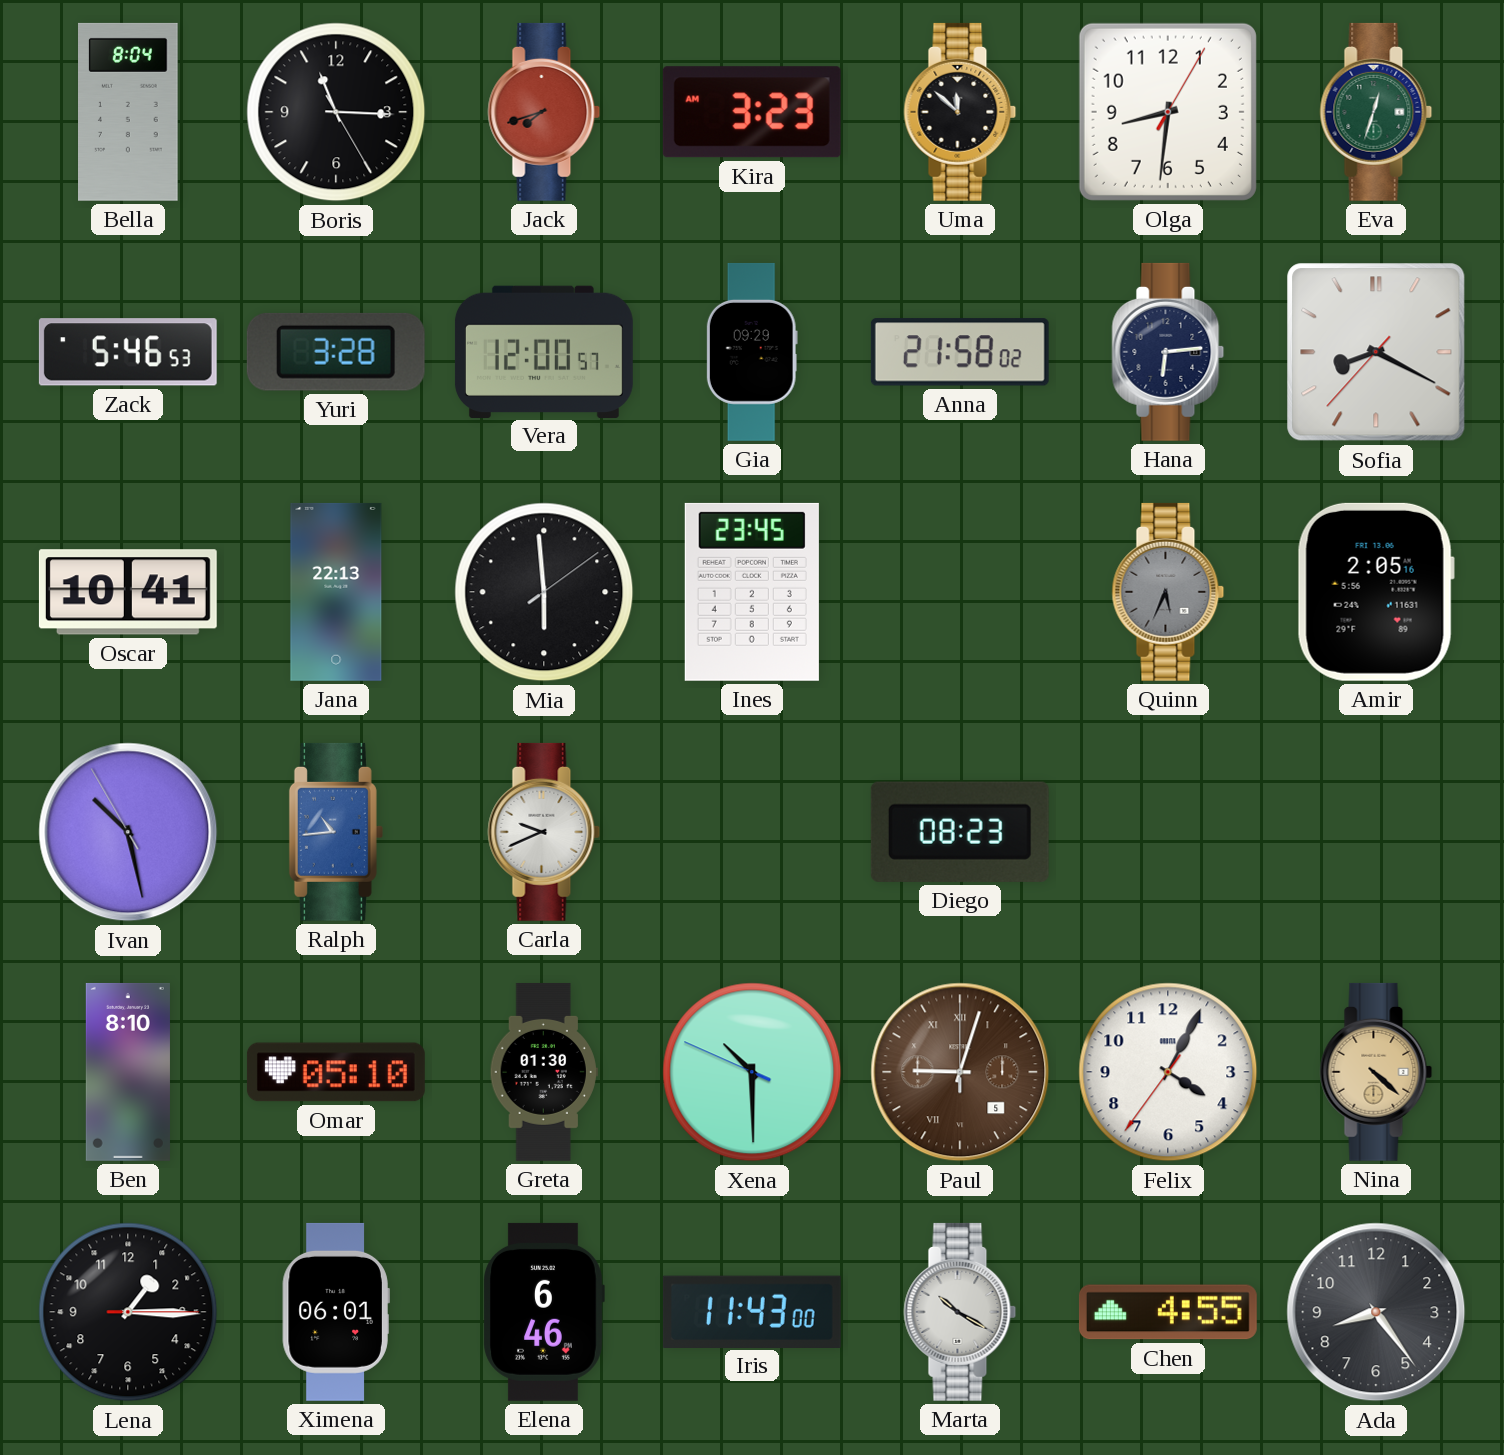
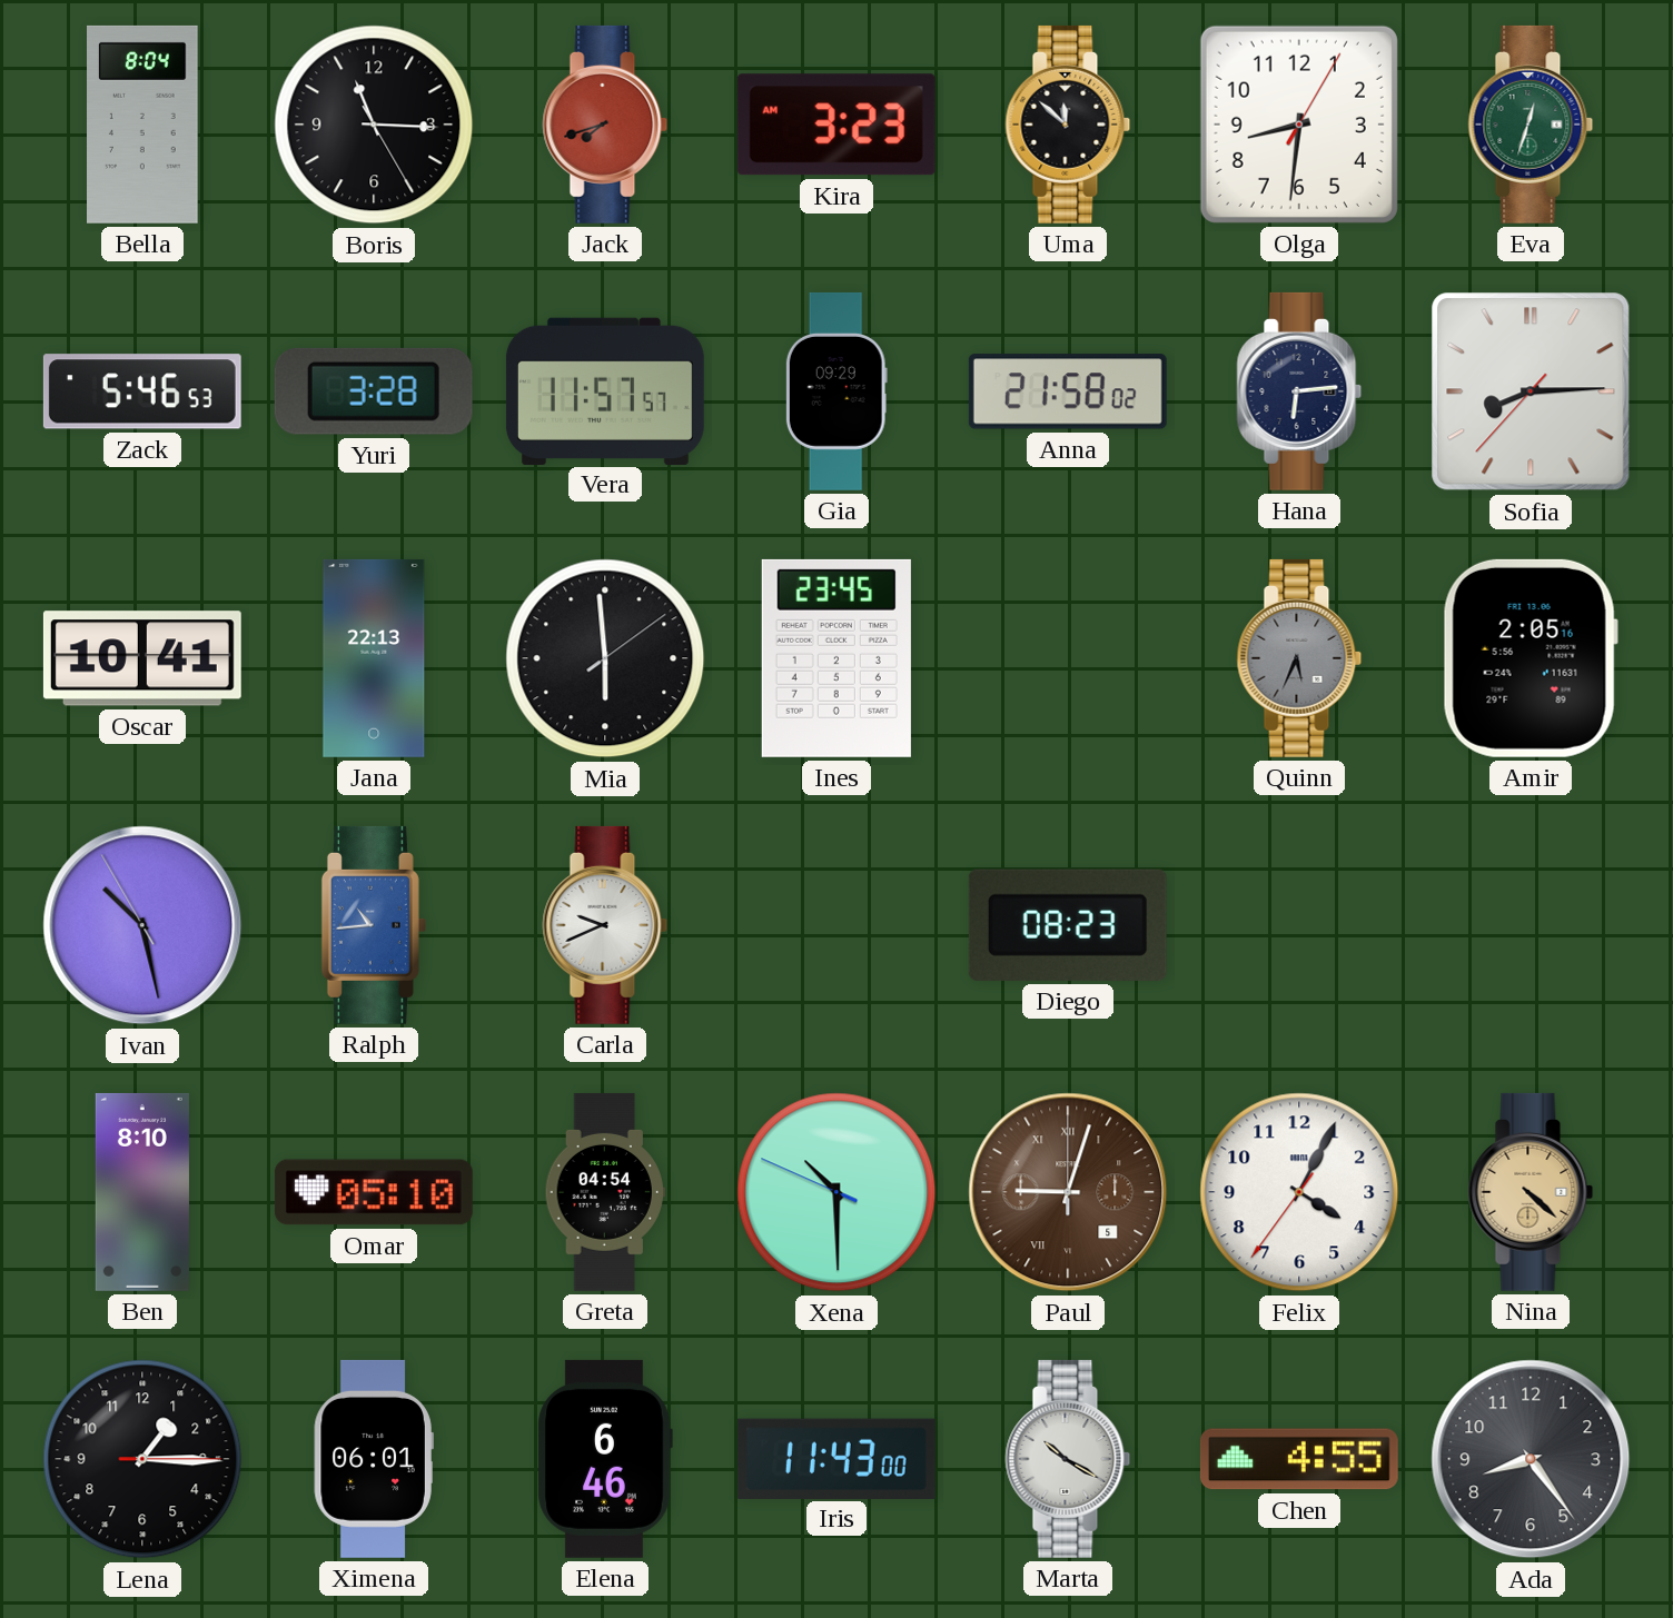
Vera: 12:00 -> 11:57
Sofia: 8:19 -> 8:14
Greta: 01:30 -> 04:54
